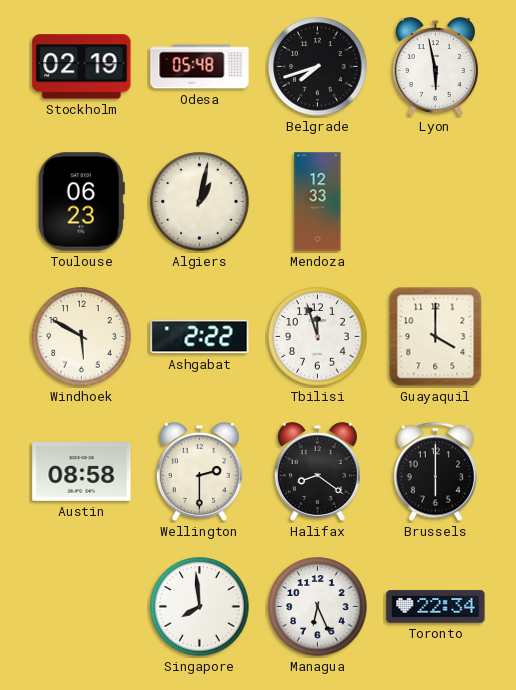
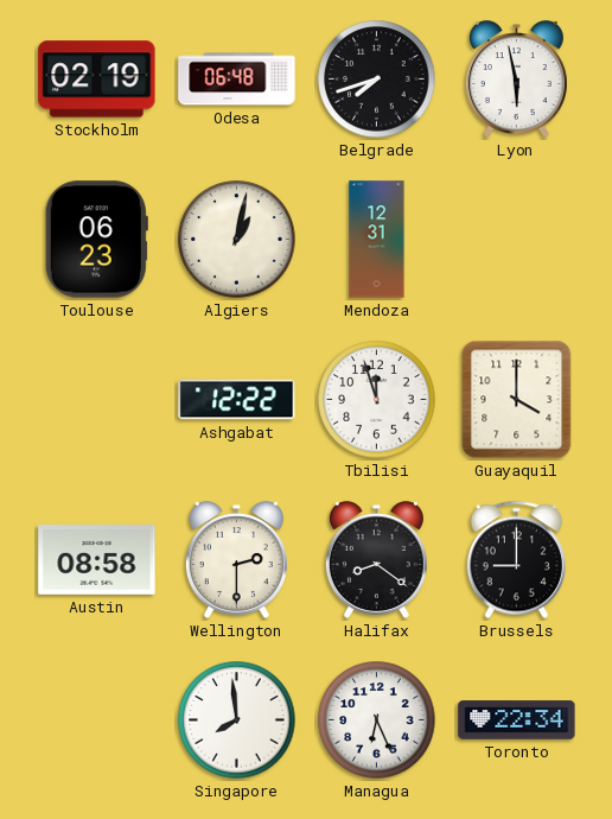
Odesa: 05:48 -> 06:48
Mendoza: 12:33 -> 12:31
Windhoek: 5:50 -> none
Ashgabat: 2:22 -> 12:22
Brussels: 6:00 -> 9:00
